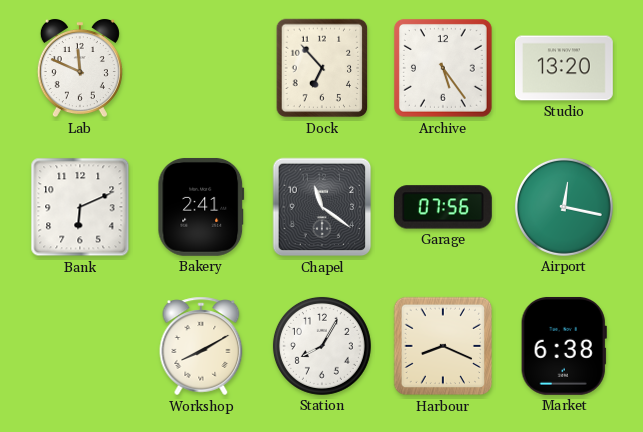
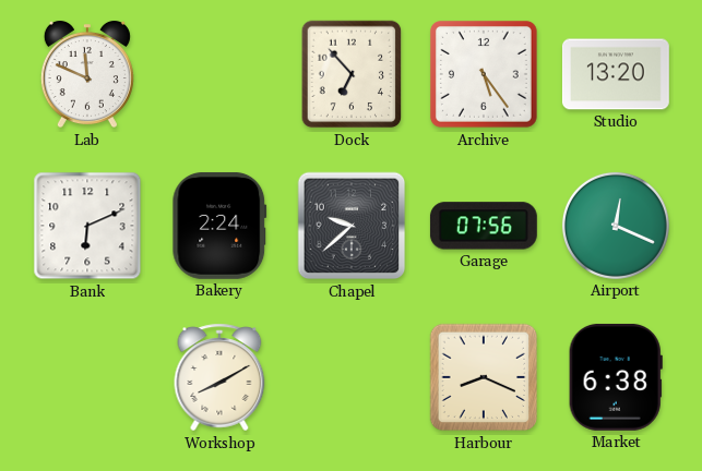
Bakery: 2:41 -> 2:24
Chapel: 11:21 -> 9:38
Airport: 12:17 -> 12:19
Station: 8:05 -> none
